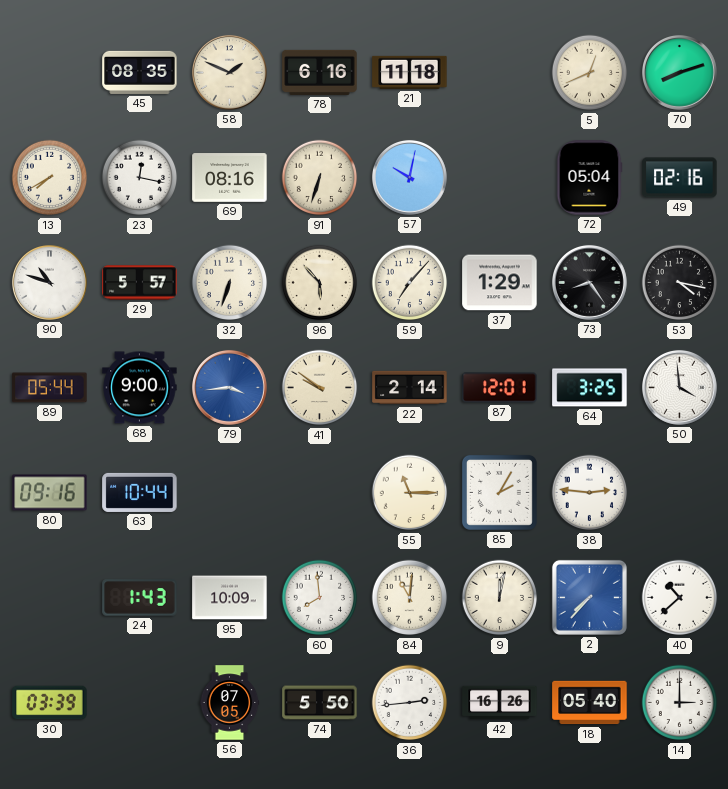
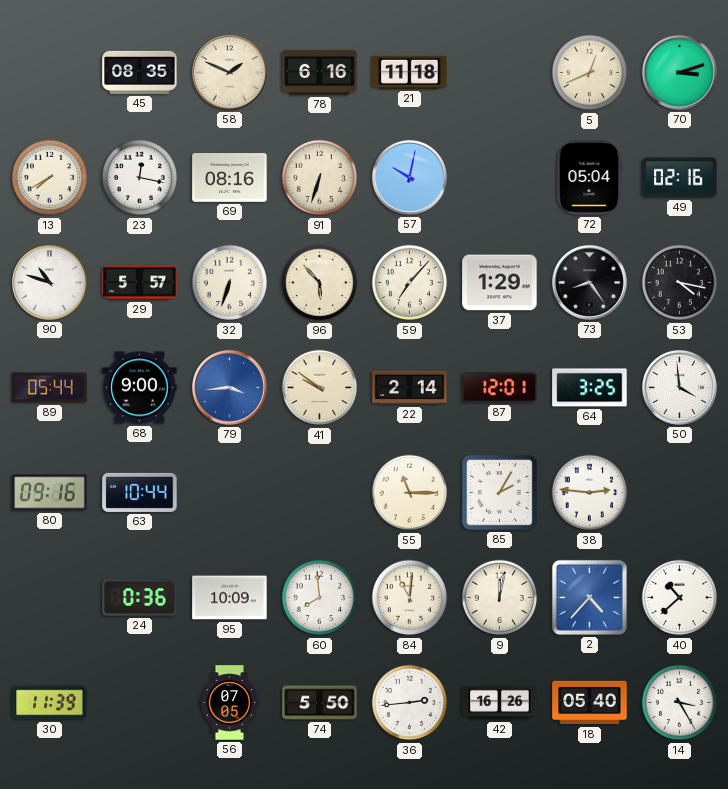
70: 8:12 -> 3:12
24: 1:43 -> 0:36
2: 7:37 -> 4:37
30: 03:39 -> 11:39
14: 3:00 -> 3:25
